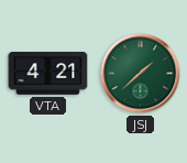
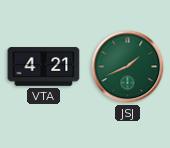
JSJ: 1:38 -> 1:41
